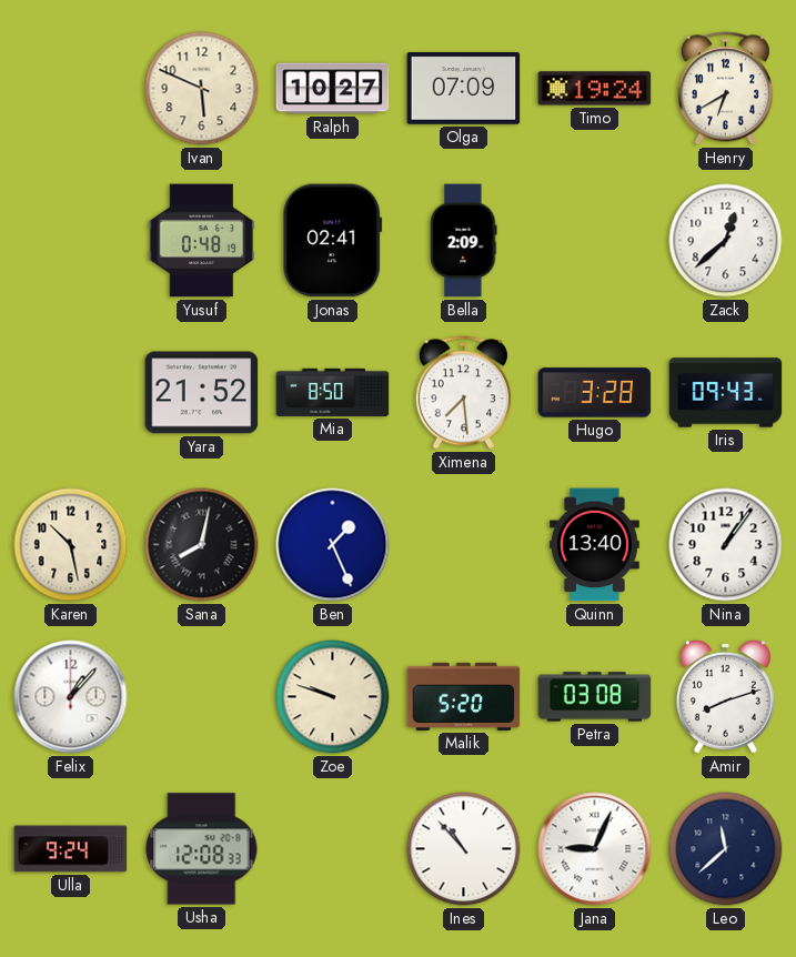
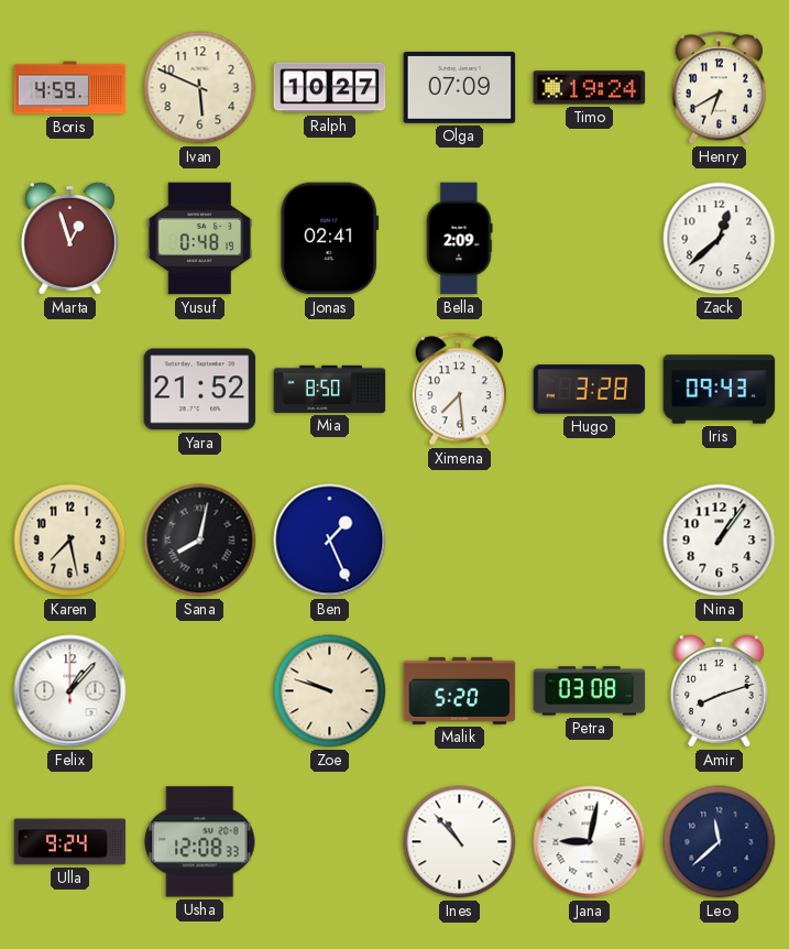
Boris: none -> 4:59
Marta: none -> 12:57
Karen: 10:28 -> 7:28
Quinn: 13:40 -> none
Jana: 9:04 -> 9:02
